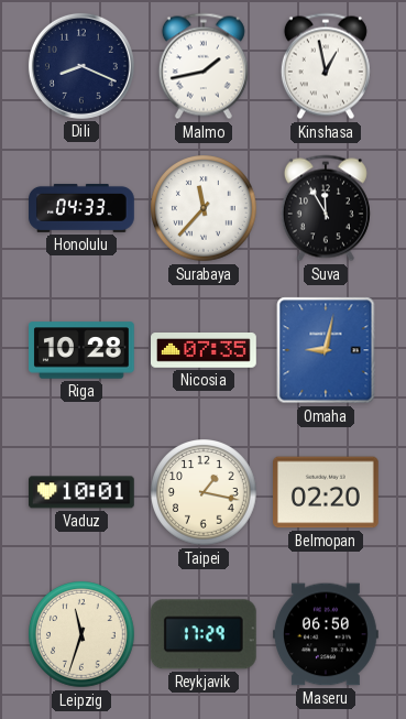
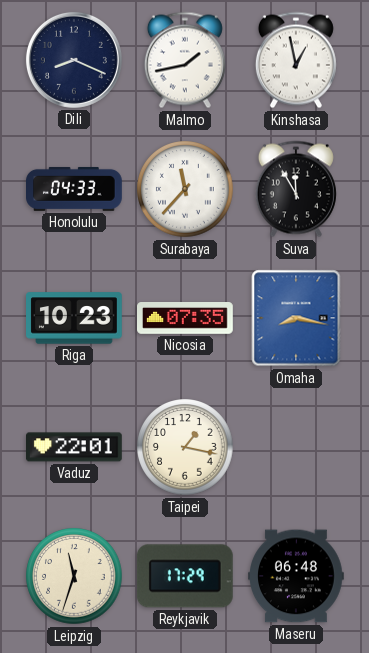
Riga: 10:28 -> 10:23
Omaha: 9:02 -> 8:17
Vaduz: 10:01 -> 22:01
Belmopan: 02:20 -> none
Maseru: 06:50 -> 06:48
